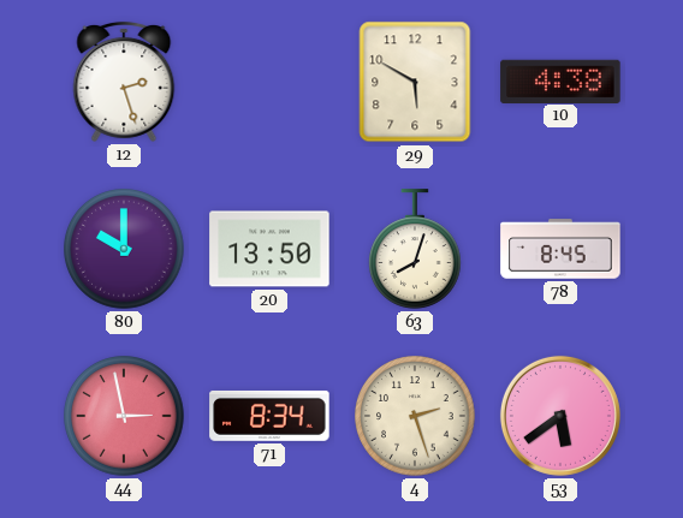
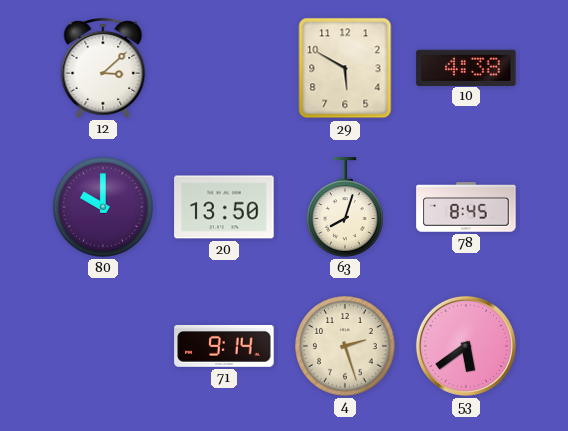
12: 2:27 -> 3:08
44: 2:58 -> none
71: 8:34 -> 9:14
